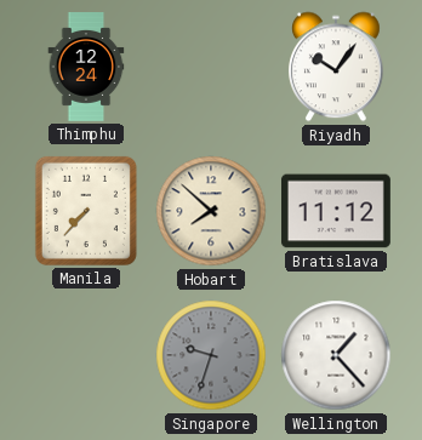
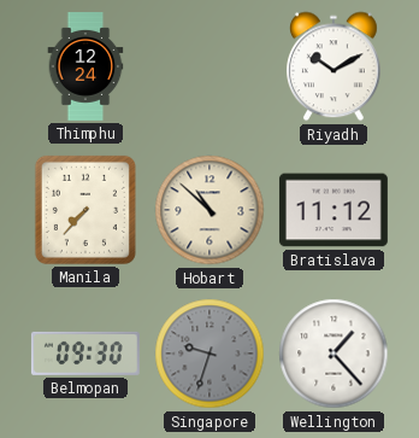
Riyadh: 10:06 -> 10:10
Hobart: 7:52 -> 10:52
Belmopan: none -> 09:30
